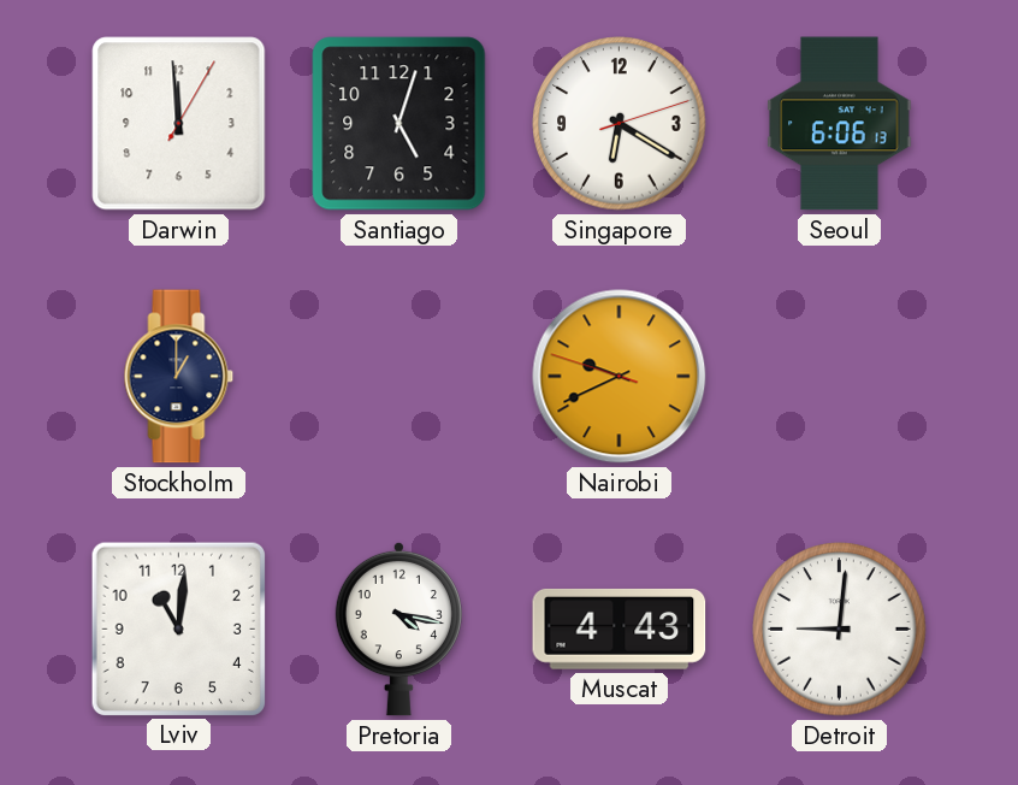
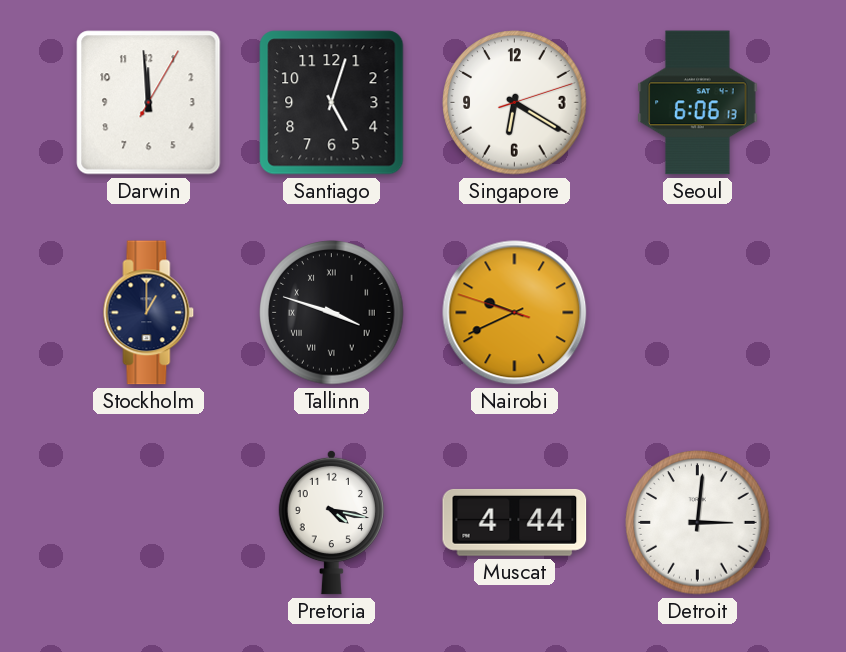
Tallinn: none -> 3:48
Lviv: 11:01 -> none
Muscat: 4:43 -> 4:44
Detroit: 9:01 -> 3:01
